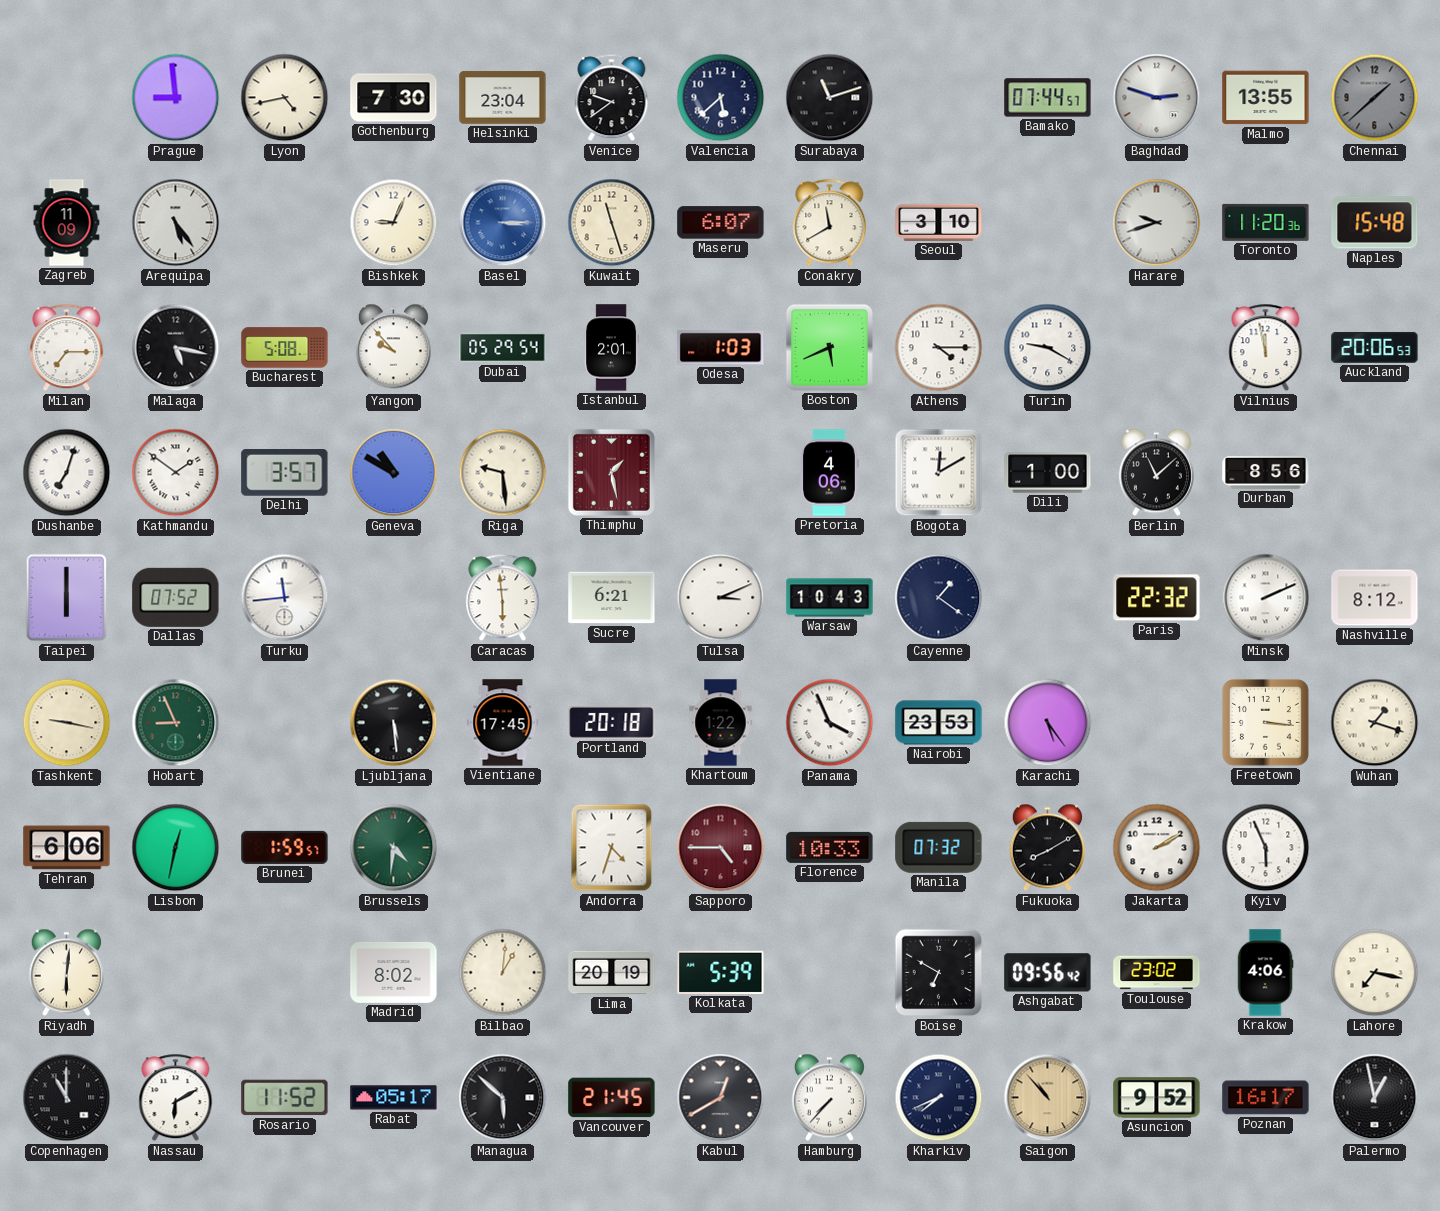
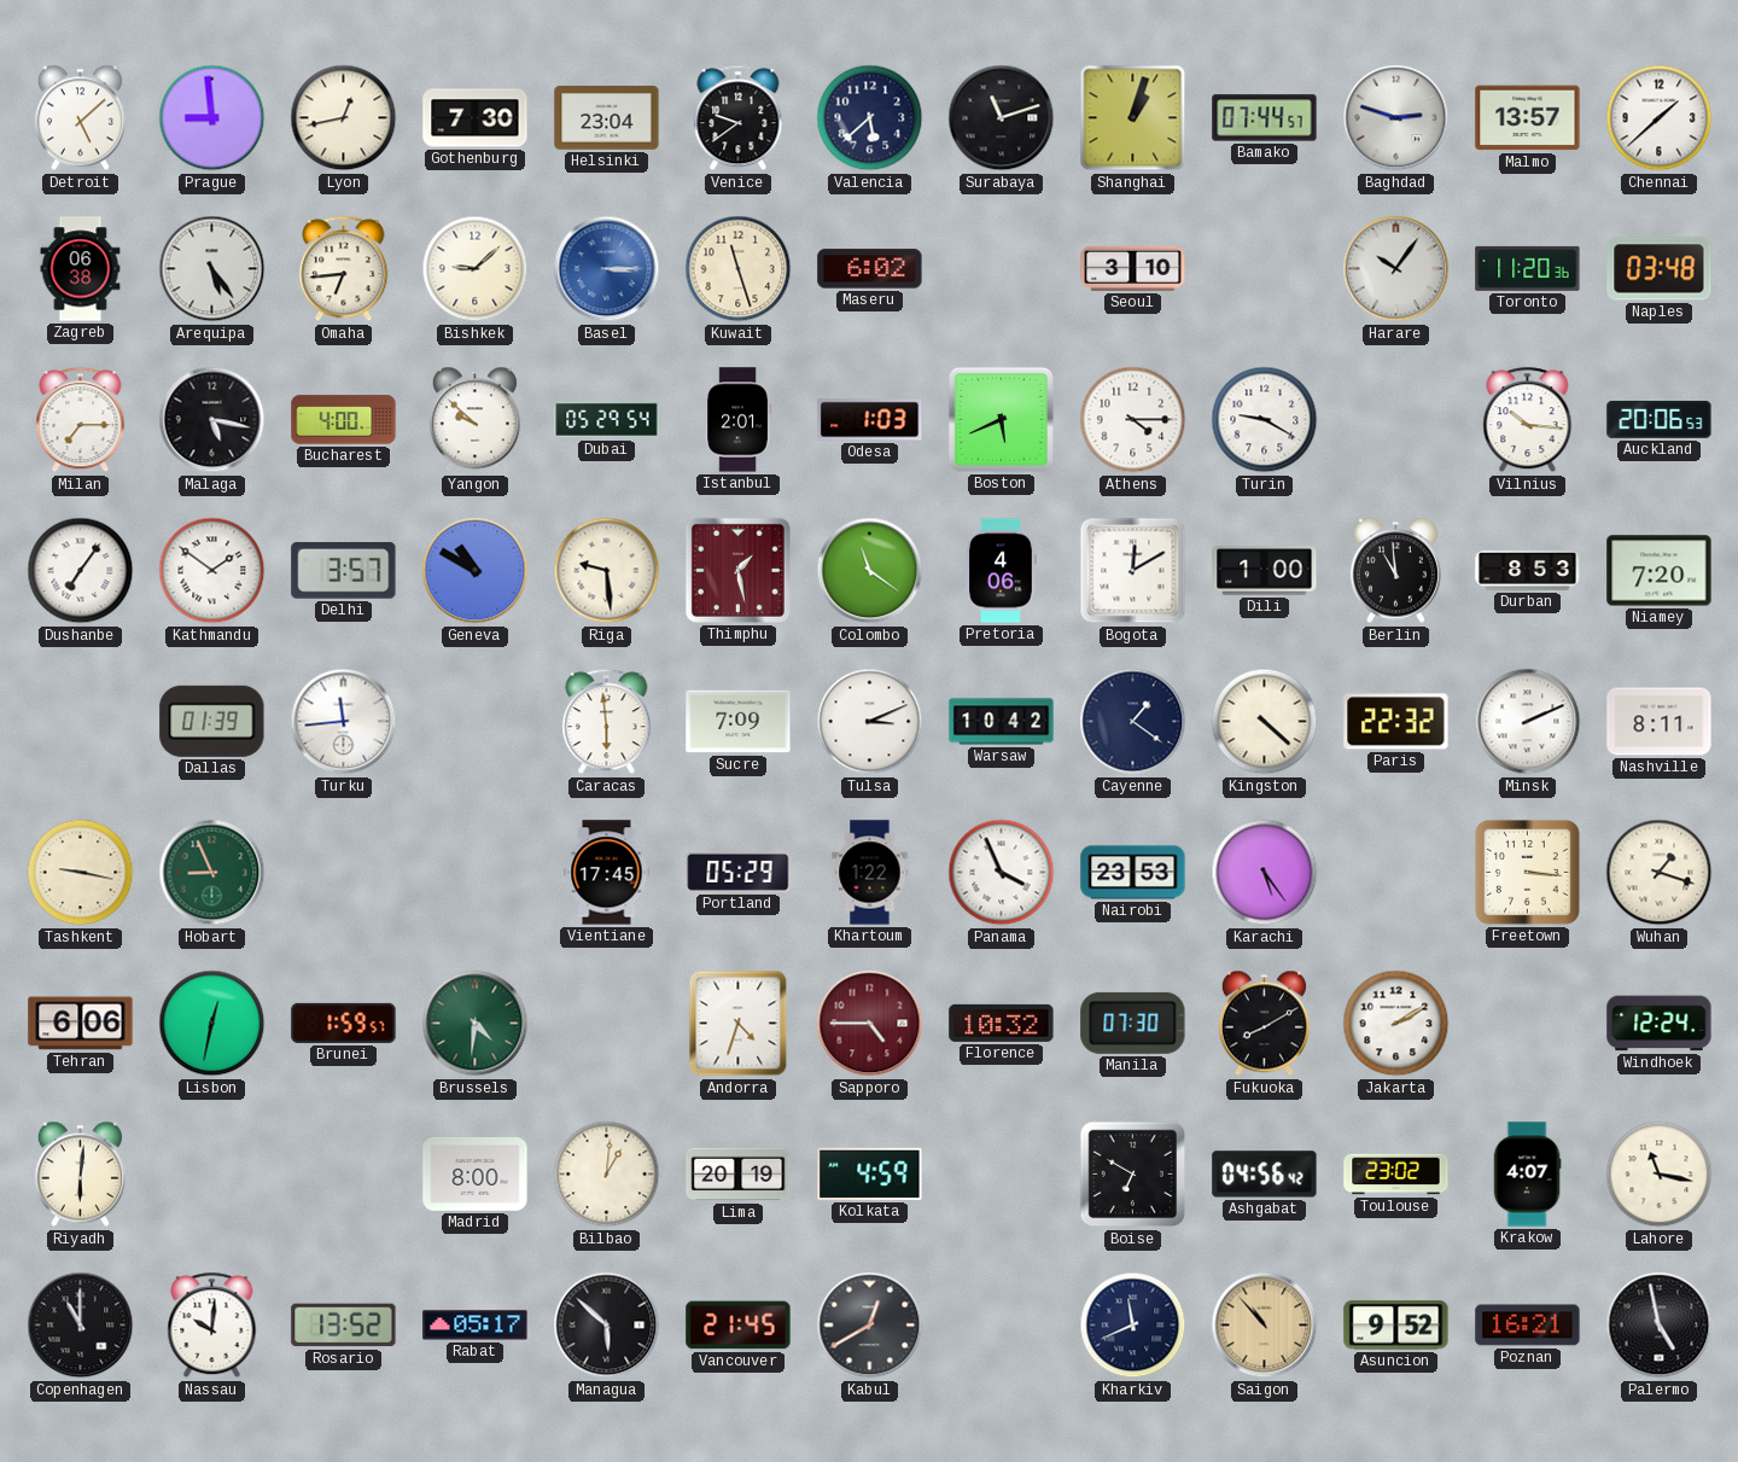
Detroit: none -> 5:08
Lyon: 4:43 -> 12:43
Shanghai: none -> 1:03
Malmo: 13:55 -> 13:57
Chennai dial: grey -> white
Zagreb: 11:09 -> 06:38
Omaha: none -> 6:44
Bishkek: 9:04 -> 9:08
Maseru: 6:07 -> 6:02
Conakry: 11:40 -> none
Harare: 9:42 -> 10:06
Naples: 15:48 -> 03:48
Bucharest: 5:08 -> 4:00
Yangon: 9:53 -> 9:52
Vilnius: 11:58 -> 10:16
Dushanbe: 7:03 -> 7:06
Colombo: none -> 11:21
Berlin: 11:08 -> 10:59
Durban: 8:56 -> 8:53
Niamey: none -> 7:20
Taipei: 6:00 -> none
Dallas: 07:52 -> 01:39
Sucre: 6:21 -> 7:09
Warsaw: 10:43 -> 10:42
Kingston: none -> 4:22
Nashville: 8:12 -> 8:11
Ljubljana: 5:29 -> none
Portland: 20:18 -> 05:29
Florence: 10:33 -> 10:32
Manila: 07:32 -> 07:30
Kyiv: 5:56 -> none
Windhoek: none -> 12:24
Madrid: 8:02 -> 8:00
Kolkata: 5:39 -> 4:59
Ashgabat: 09:56 -> 04:56
Krakow: 4:06 -> 4:07
Lahore: 7:17 -> 11:17
Nassau: 6:10 -> 10:01
Rosario: 11:52 -> 13:52
Hamburg: 7:37 -> none
Kharkiv: 7:41 -> 11:41
Poznan: 16:17 -> 16:21
Palermo: 12:58 -> 4:58
